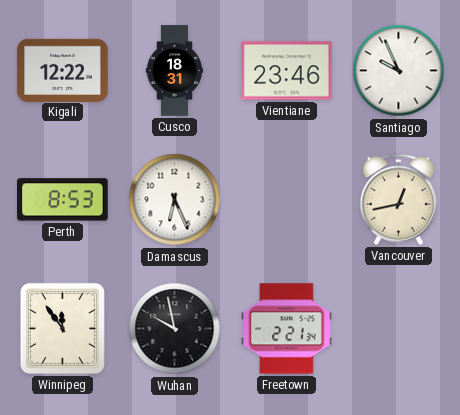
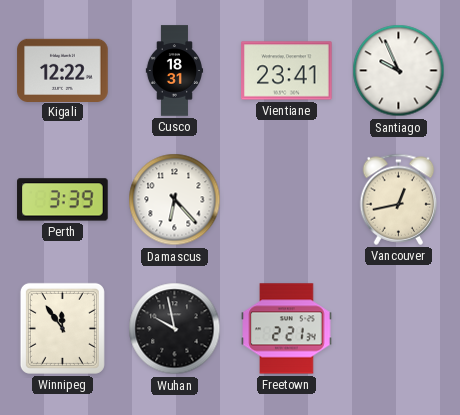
Vientiane: 23:46 -> 23:41
Perth: 8:53 -> 3:39
Damascus: 6:26 -> 6:23
